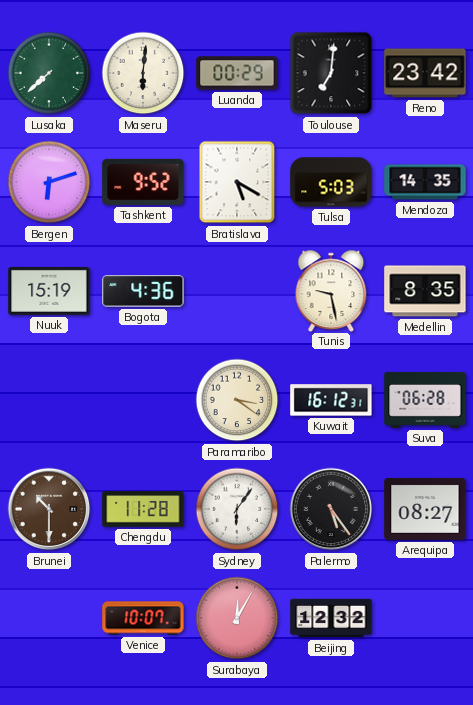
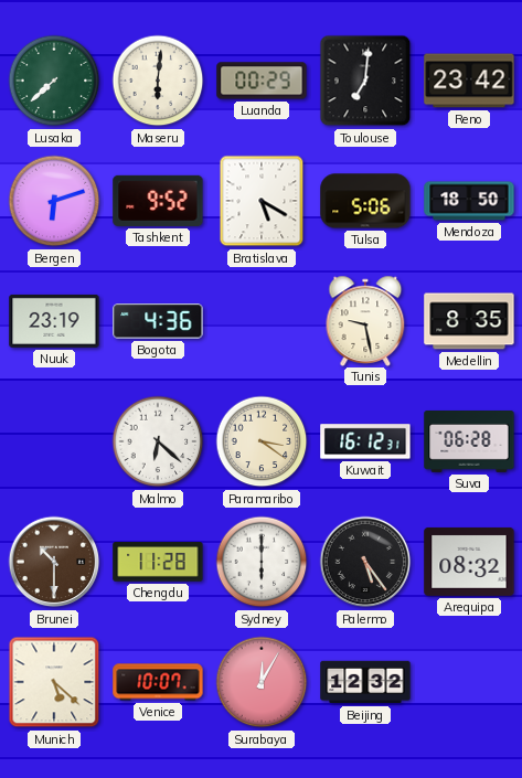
Tulsa: 5:03 -> 5:06
Mendoza: 14:35 -> 18:50
Nuuk: 15:19 -> 23:19
Malmo: none -> 6:22
Sydney: 6:06 -> 6:00
Arequipa: 08:27 -> 08:32
Munich: none -> 5:22
